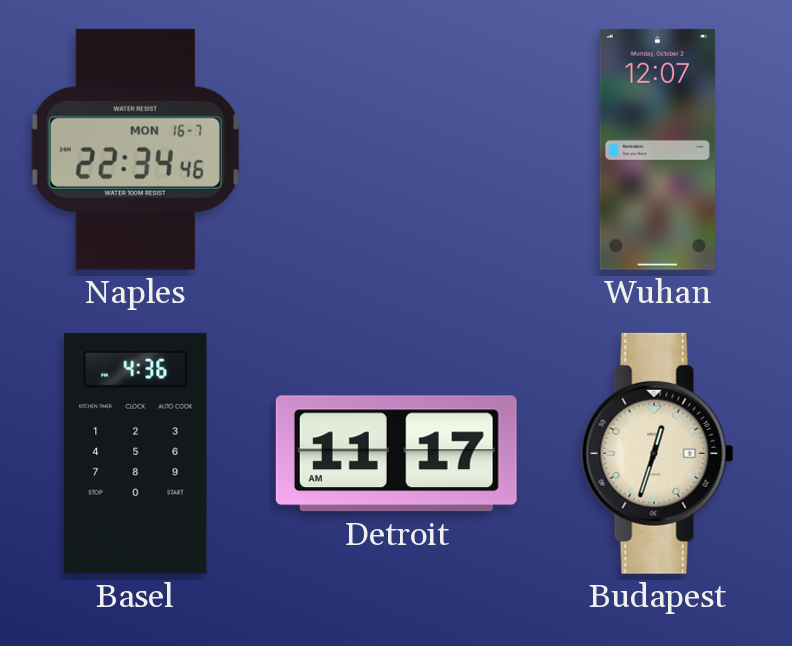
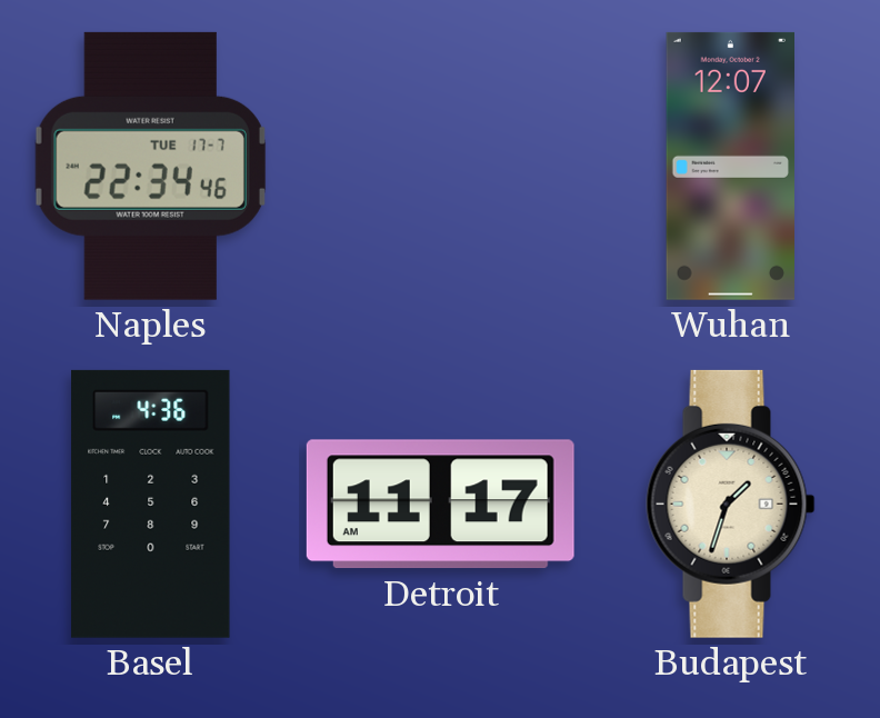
Naples date: MON 16-7 -> TUE 17-7
Budapest: 12:33 -> 1:33
